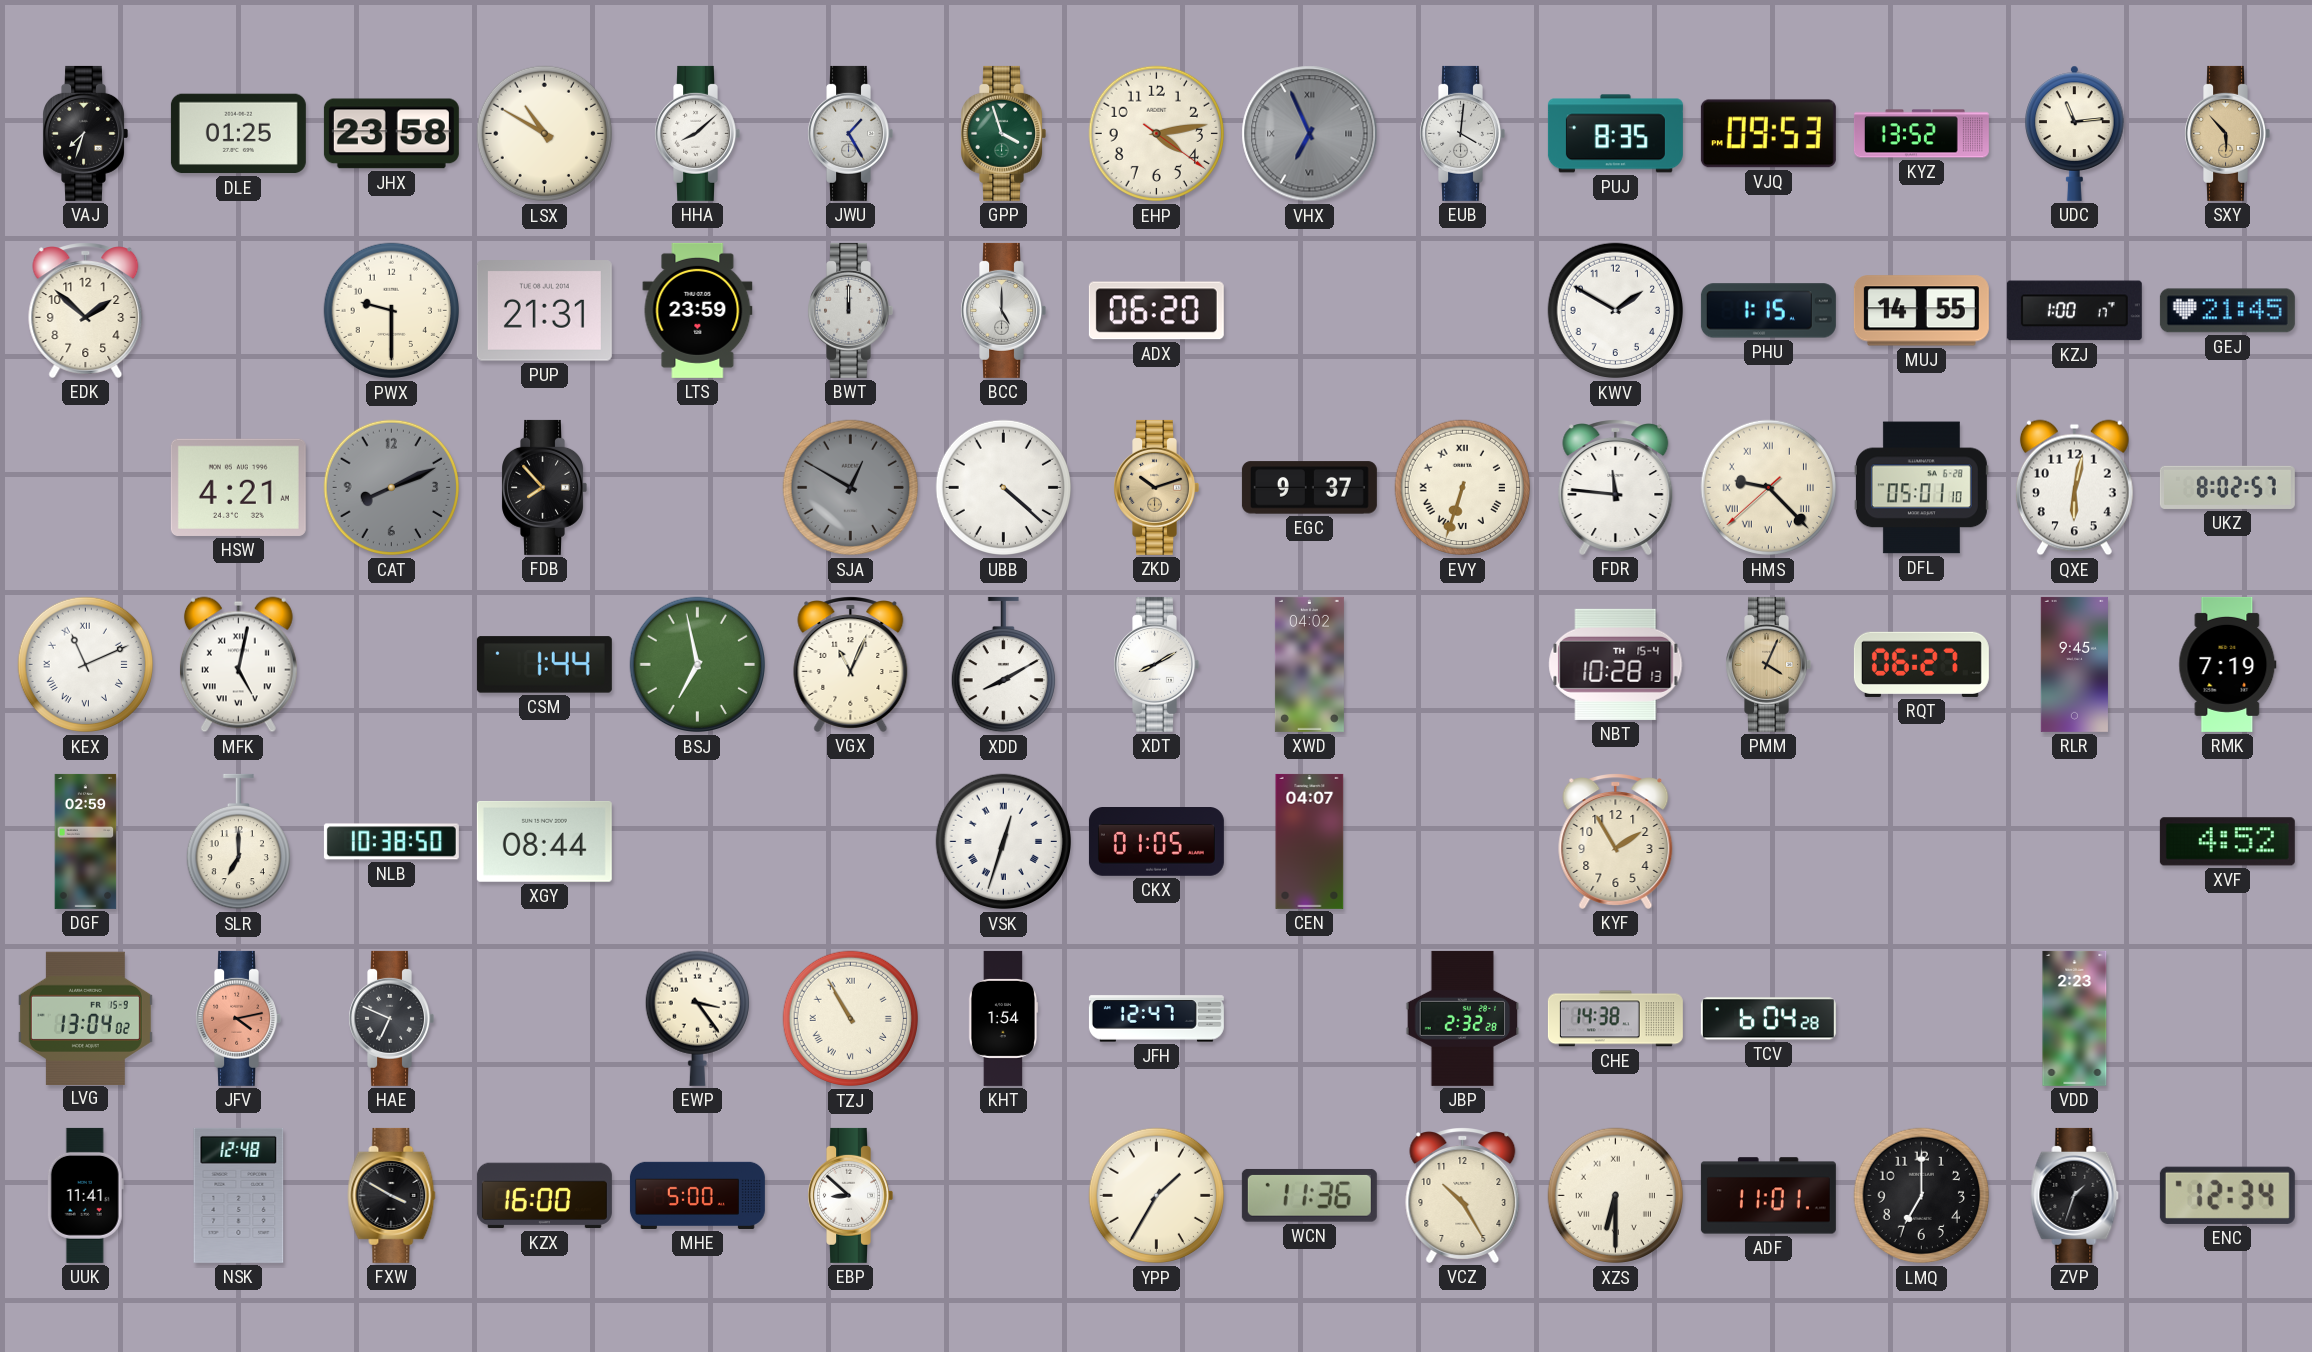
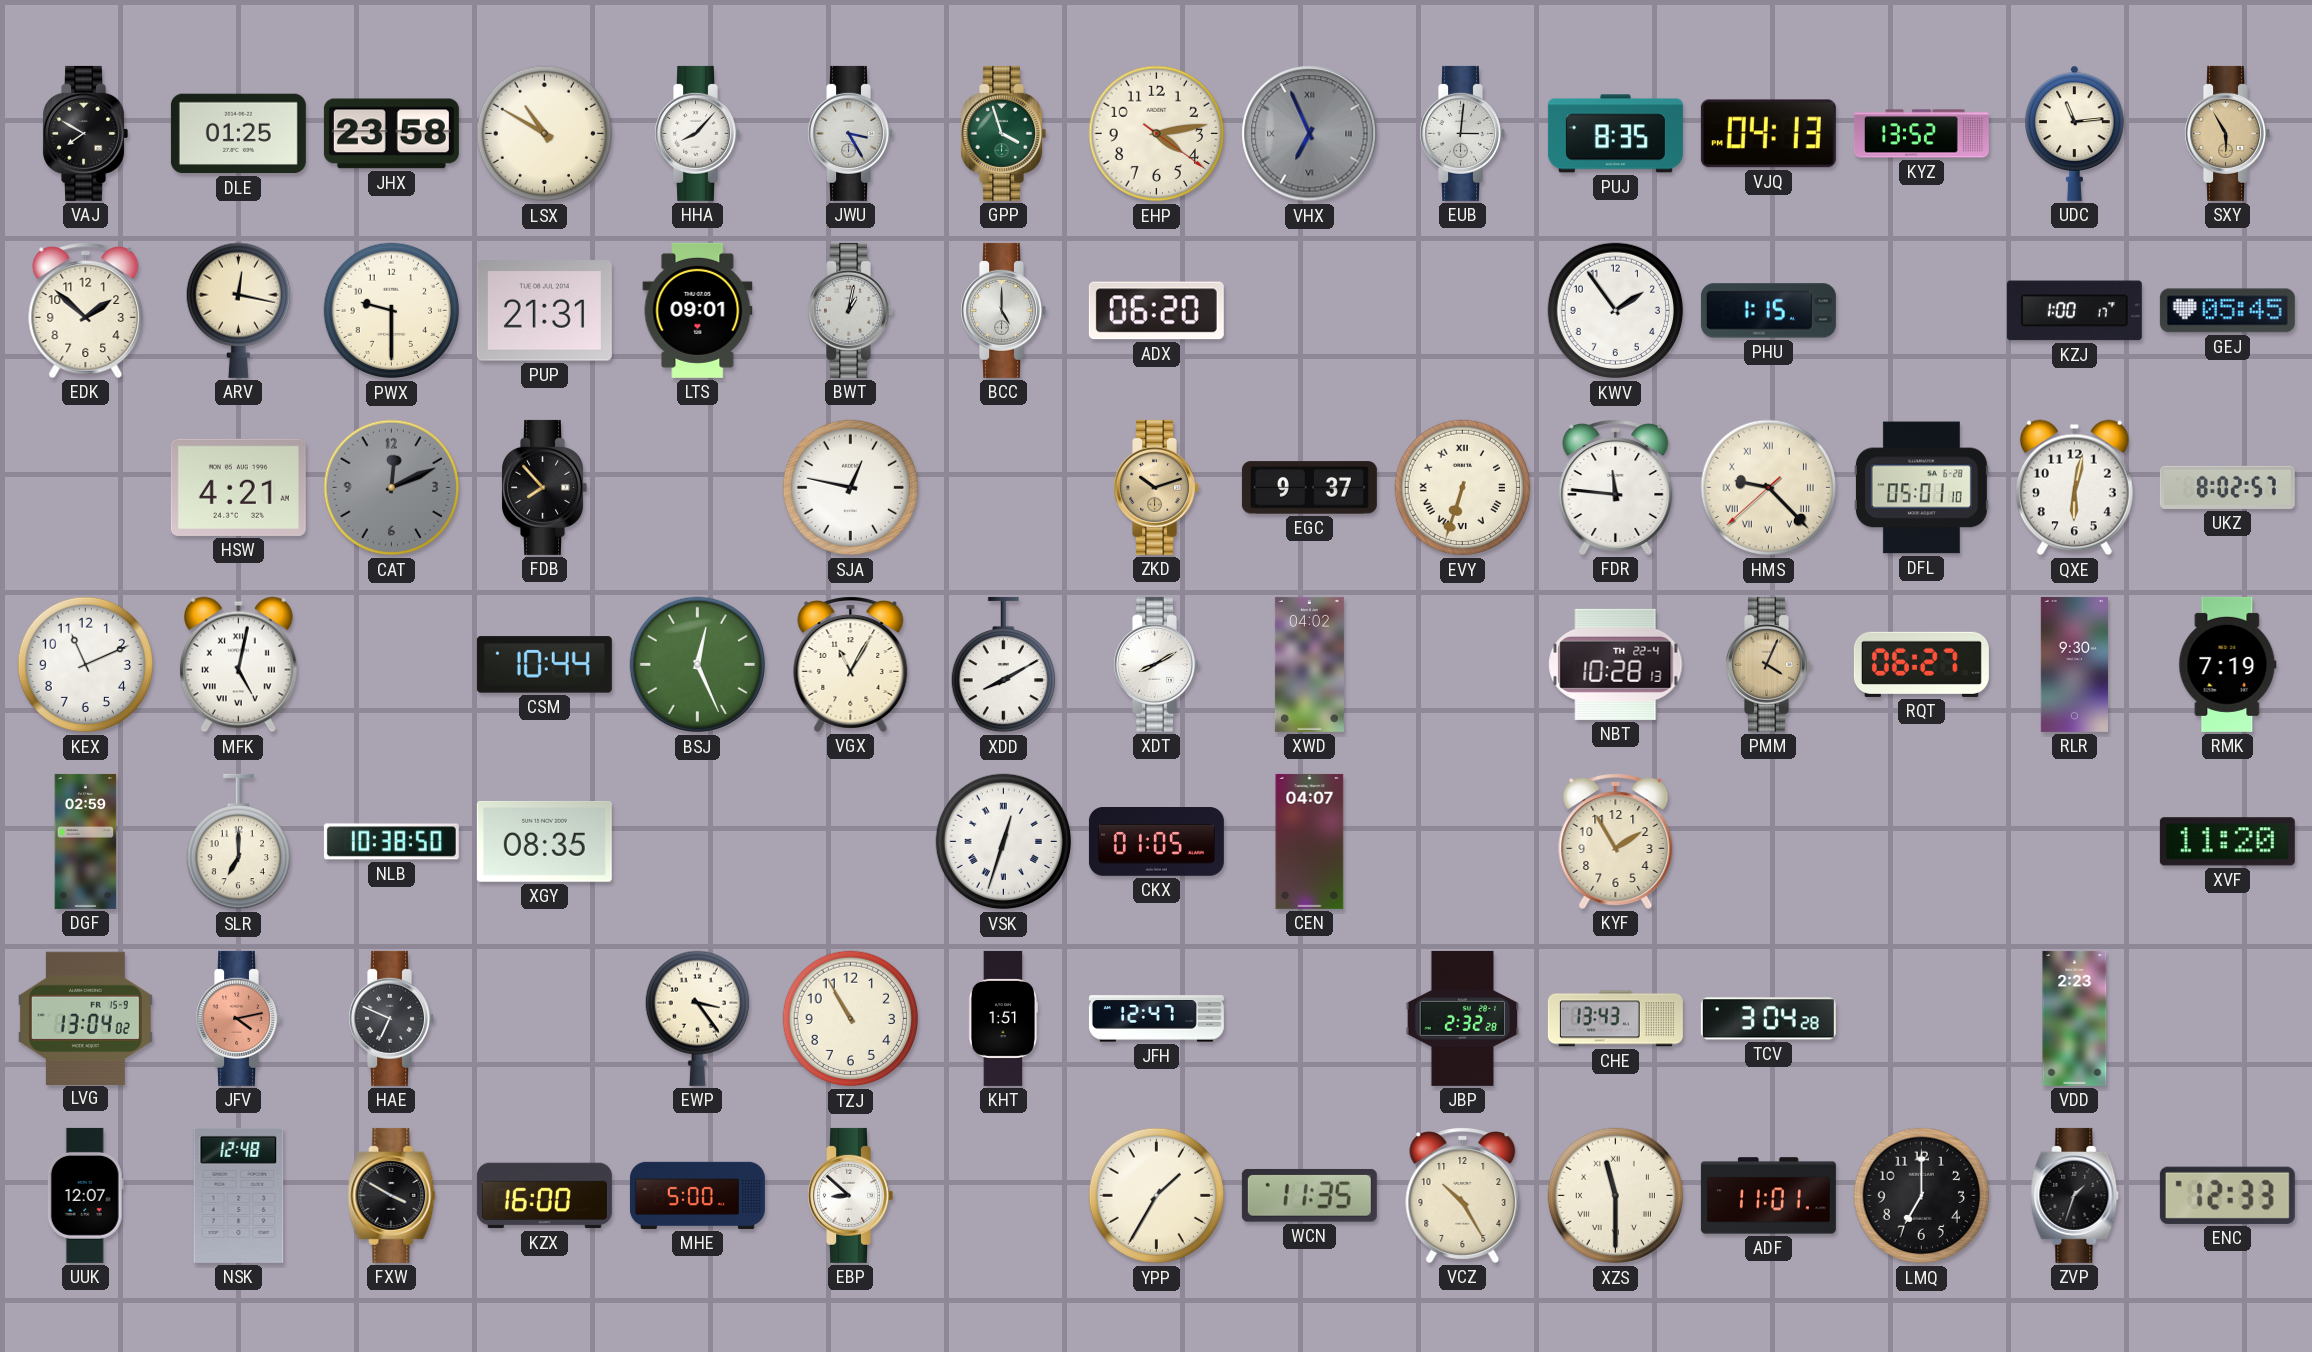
VAJ: 7:33 -> 7:50
HHA: 8:08 -> 8:07
JWU: 1:25 -> 3:25
EUB: 4:01 -> 3:01
VJQ: 09:53 -> 04:13
SXY: 5:53 -> 5:55
ARV: none -> 12:17
LTS: 23:59 -> 09:01
BWT: 12:00 -> 1:02
KWV: 1:50 -> 1:54
MUJ: 14:55 -> none
GEJ: 21:45 -> 05:45
CAT: 8:11 -> 12:11
SJA: 12:50 -> 12:47
SJA dial: grey -> white
UBB: 4:22 -> none
KEX numerals: Roman -> Arabic
CSM: 1:44 -> 10:44
BSJ: 6:58 -> 12:26
VGX: 11:04 -> 11:05
NBT date: TH 15-4 -> TH 22-4
RLR: 9:45 -> 9:30
XGY: 08:44 -> 08:35
XVF: 4:52 -> 11:20
TZJ numerals: Roman -> Arabic
KHT: 1:54 -> 1:51
CHE: 14:38 -> 13:43
TCV: 6:04 -> 3:04
UUK: 11:41 -> 12:07
WCN: 11:36 -> 11:35
XZS: 6:30 -> 11:30
ENC: 12:34 -> 12:33
